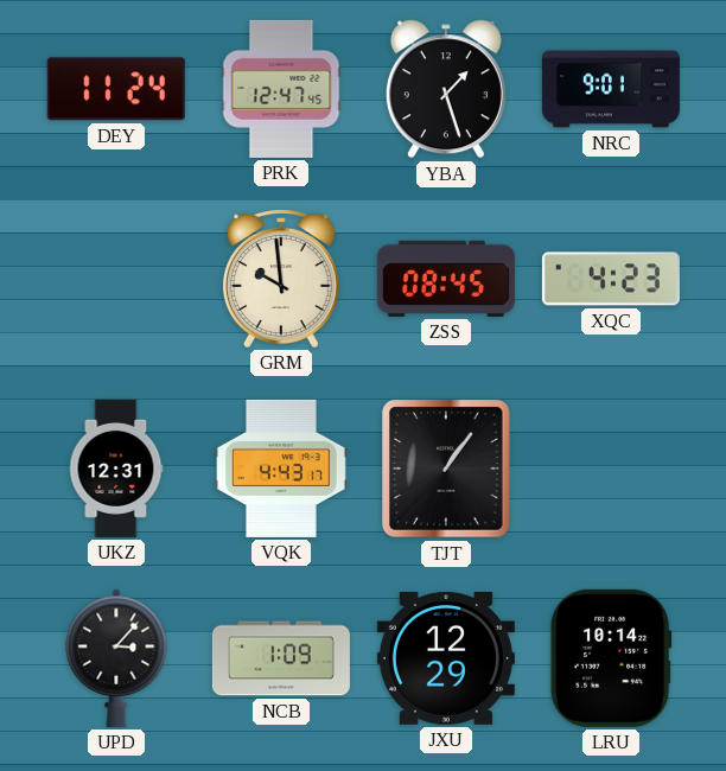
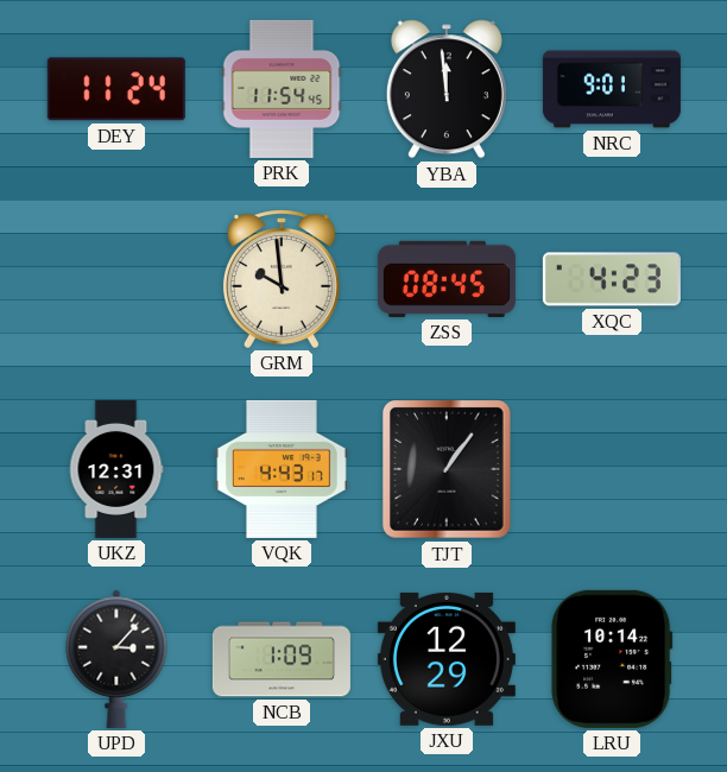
PRK: 12:47 -> 11:54
YBA: 1:27 -> 11:59
